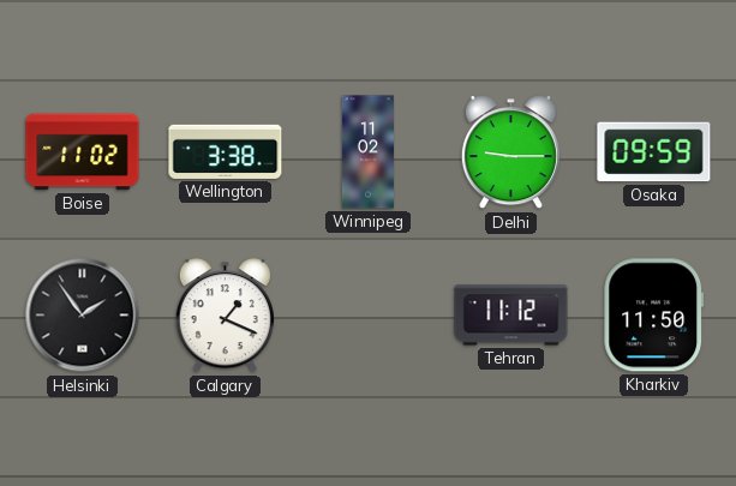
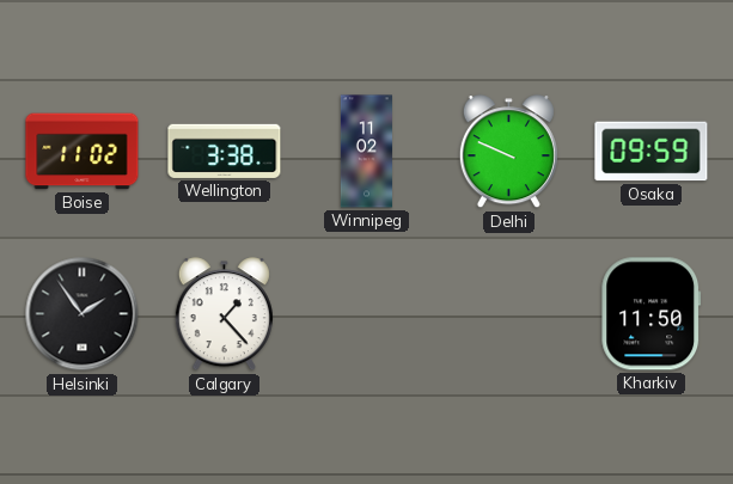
Delhi: 9:15 -> 9:49
Calgary: 1:19 -> 1:23
Tehran: 11:12 -> none
